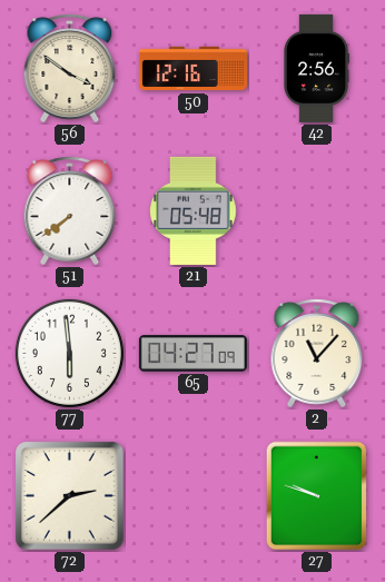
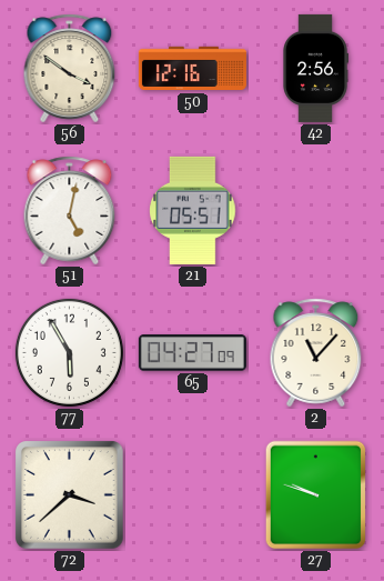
51: 7:39 -> 5:02
21: 05:48 -> 05:51
77: 5:59 -> 5:55
72: 2:38 -> 3:38
